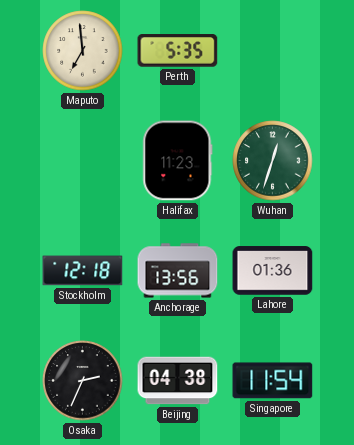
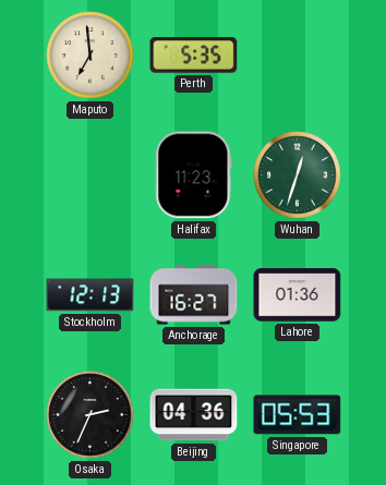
Stockholm: 12:18 -> 12:13
Anchorage: 13:56 -> 16:27
Beijing: 04:38 -> 04:36
Singapore: 11:54 -> 05:53
